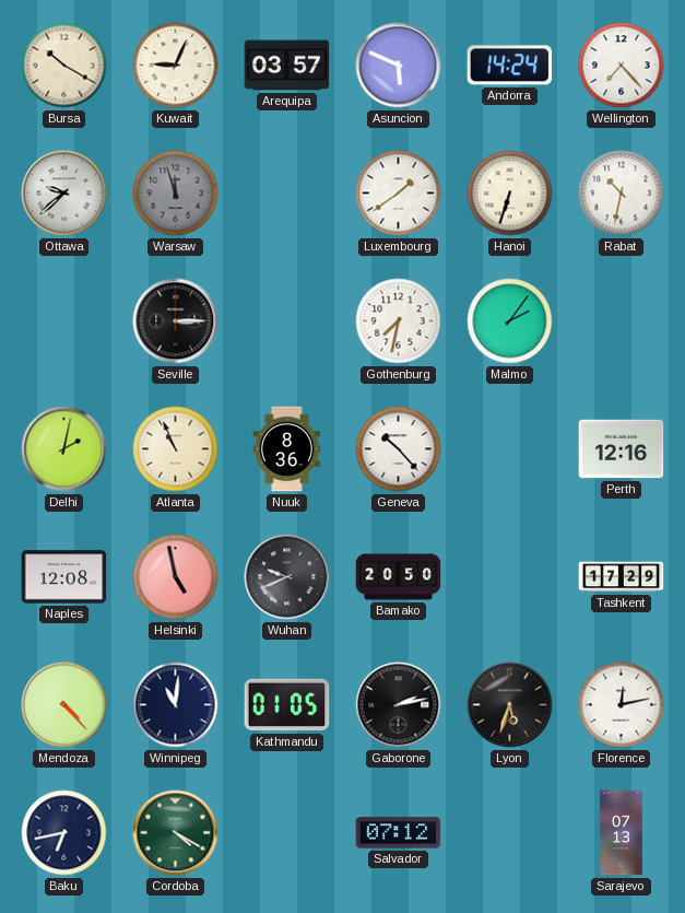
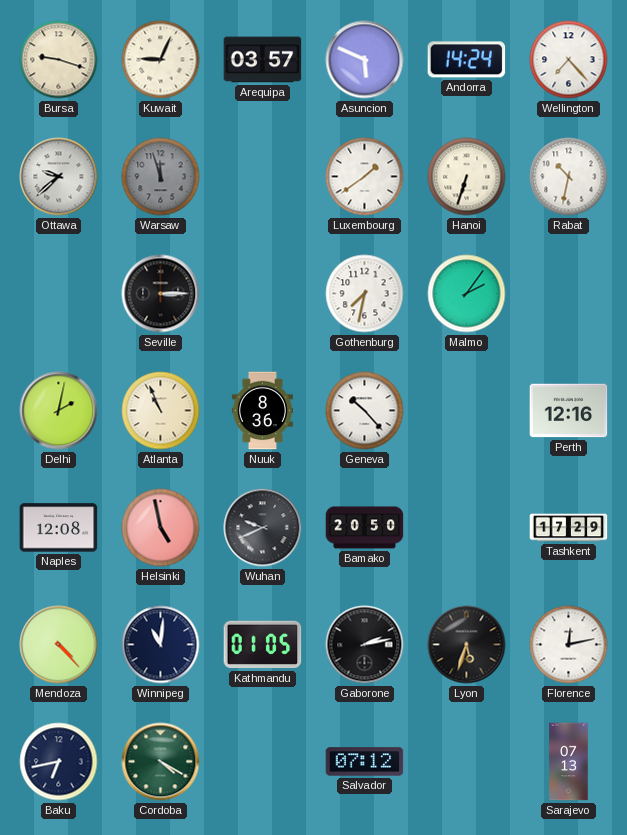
Bursa: 10:20 -> 9:18
